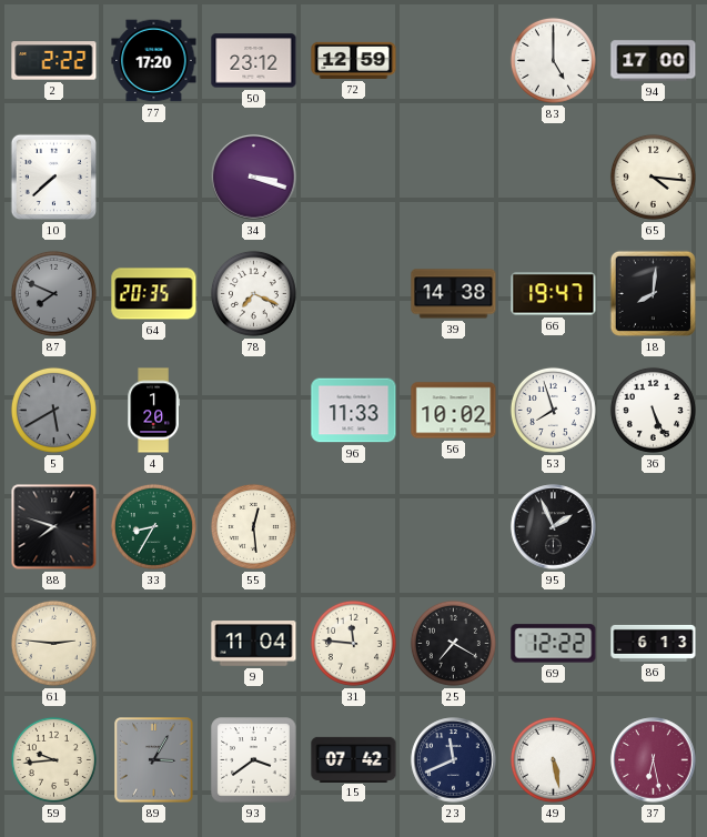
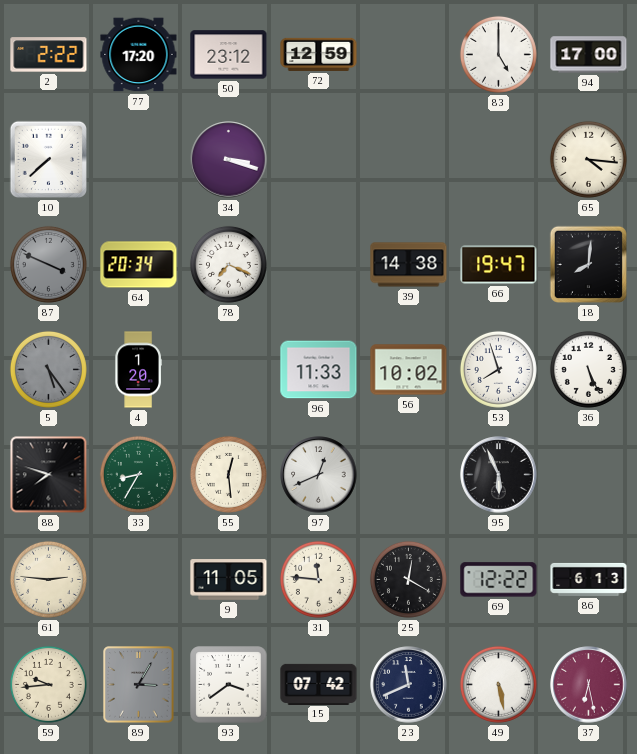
87: 7:49 -> 3:49
64: 20:35 -> 20:34
5: 5:40 -> 5:24
97: none -> 12:41
95: 1:56 -> 5:56
9: 11:04 -> 11:05
25: 7:20 -> 12:20
